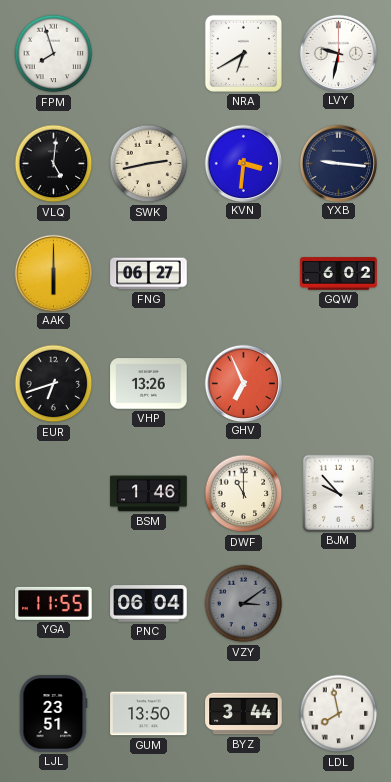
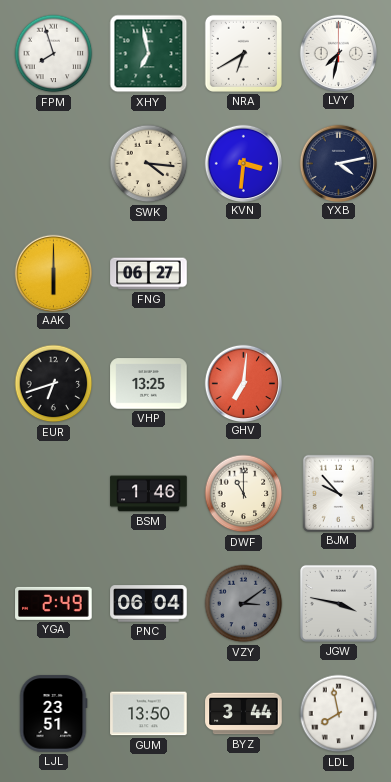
XHY: none -> 6:58
LVY: 9:32 -> 7:32
VLQ: 5:01 -> none
SWK: 2:43 -> 4:16
YXB: 9:16 -> 4:13
GQW: 6:02 -> none
VHP: 13:26 -> 13:25
GHV: 6:56 -> 7:01
YGA: 11:55 -> 2:49
JGW: none -> 3:47
